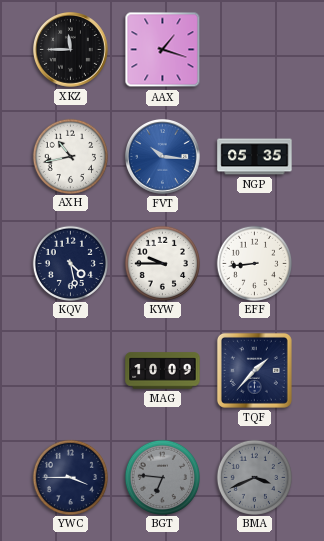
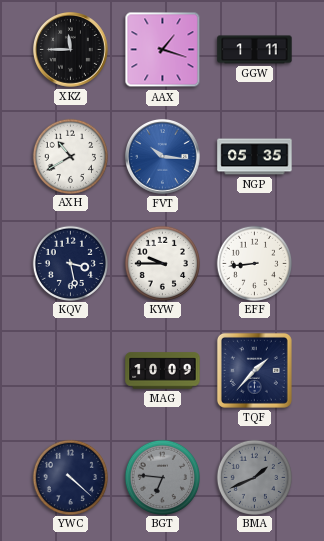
GGW: none -> 1:11
AXH: 10:43 -> 10:40
KQV: 4:28 -> 3:28
YWC: 3:45 -> 4:22
BMA: 3:41 -> 1:41
